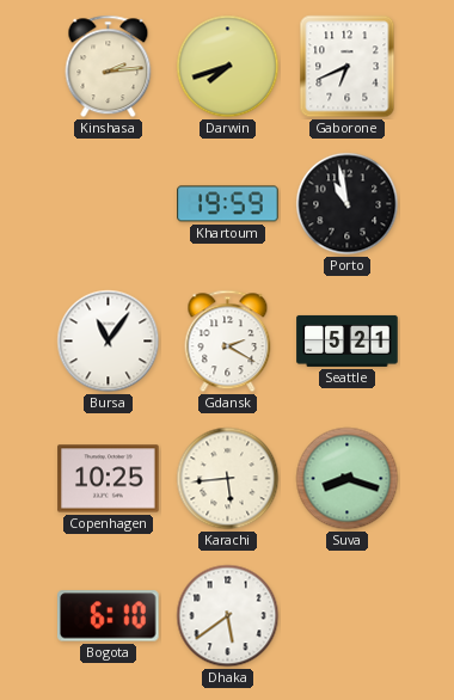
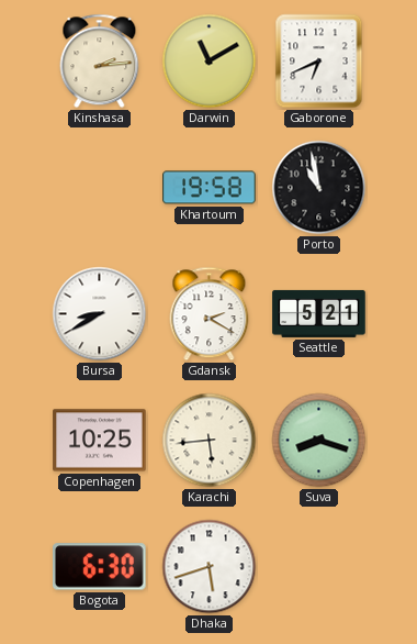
Darwin: 7:42 -> 11:10
Khartoum: 19:59 -> 19:58
Bursa: 11:06 -> 8:40
Bogota: 6:10 -> 6:30
Dhaka: 5:39 -> 5:42
